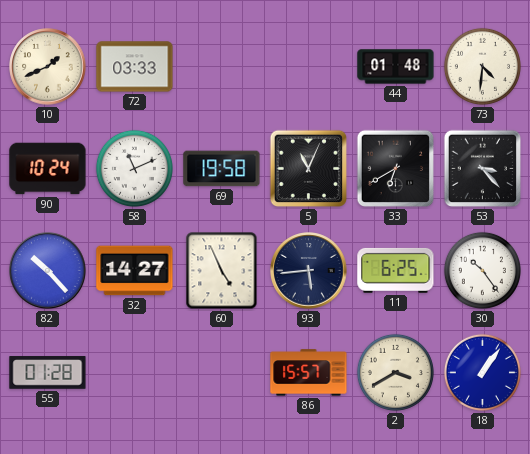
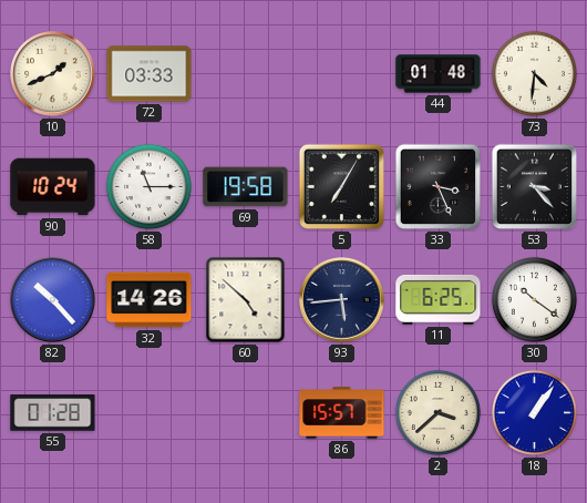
58: 11:11 -> 11:15
5: 11:04 -> 7:05
33: 6:40 -> 3:26
32: 14:27 -> 14:26
60: 4:56 -> 4:52
30: 10:24 -> 10:21
2: 3:40 -> 3:38
